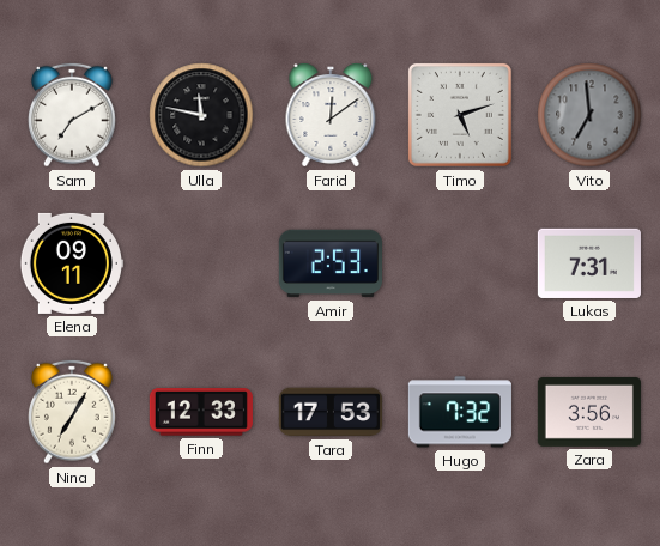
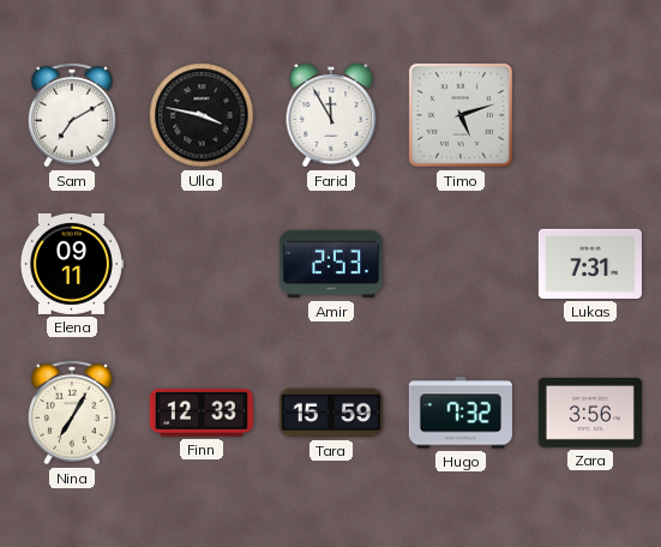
Ulla: 11:47 -> 3:47
Farid: 12:09 -> 11:55
Vito: 6:59 -> none
Tara: 17:53 -> 15:59
